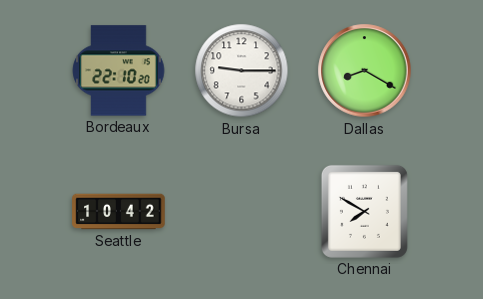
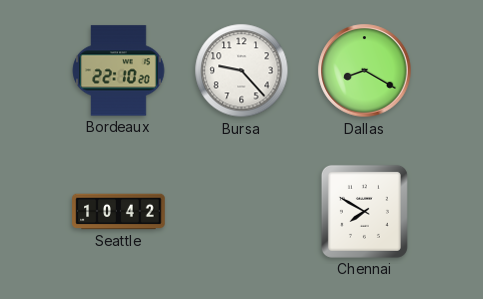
Bursa: 9:15 -> 9:23
